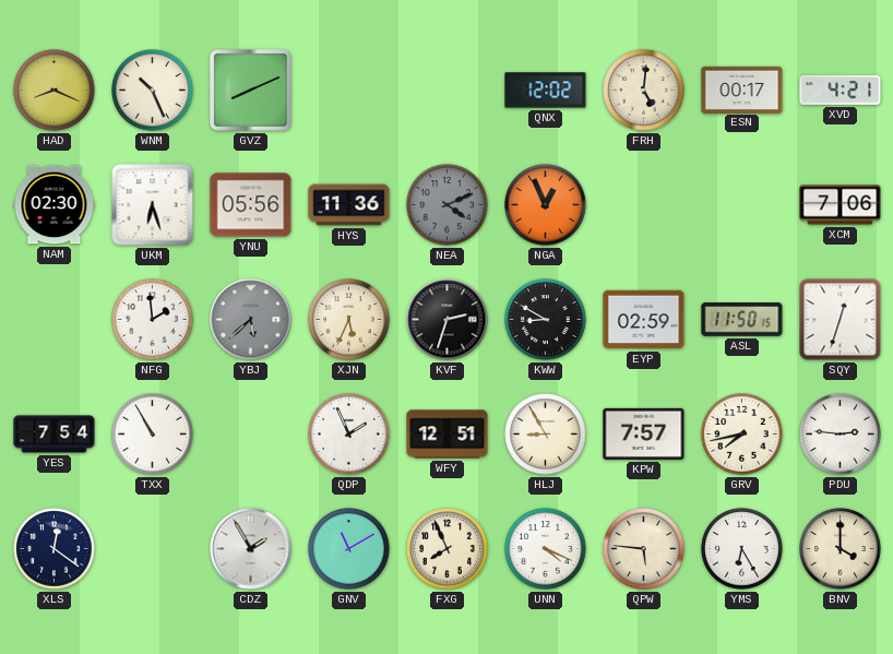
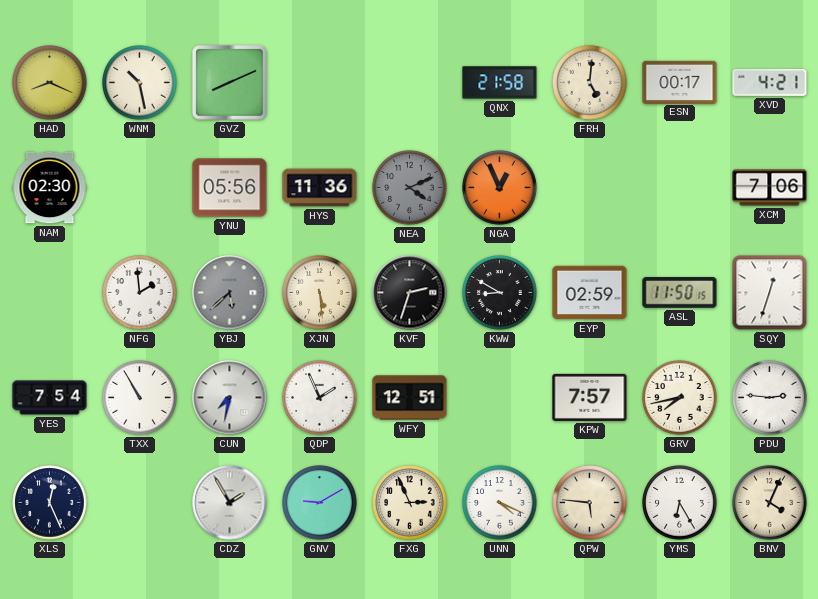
WNM: 10:26 -> 10:28
QNX: 12:02 -> 21:58
UKM: 6:27 -> none
XJN: 5:34 -> 5:29
CUN: none -> 7:32
HLJ: 8:55 -> none
XLS: 12:21 -> 12:26
GNV: 11:10 -> 9:10
FXG: 7:56 -> 2:56
BNV: 4:00 -> 4:04
